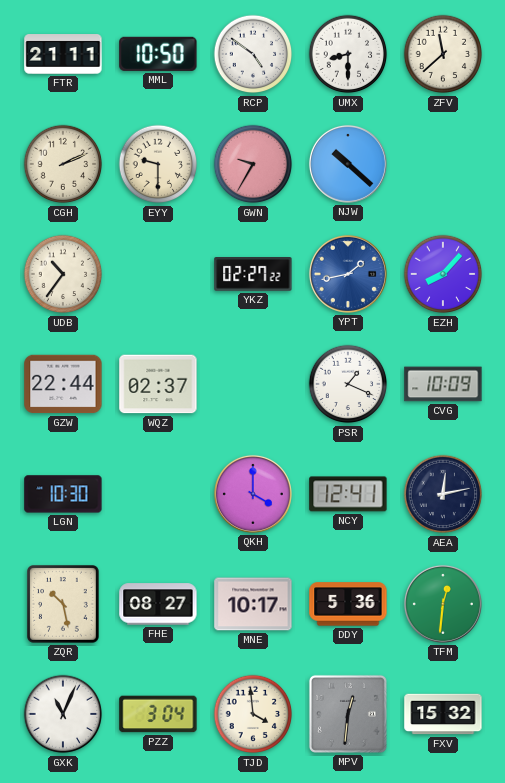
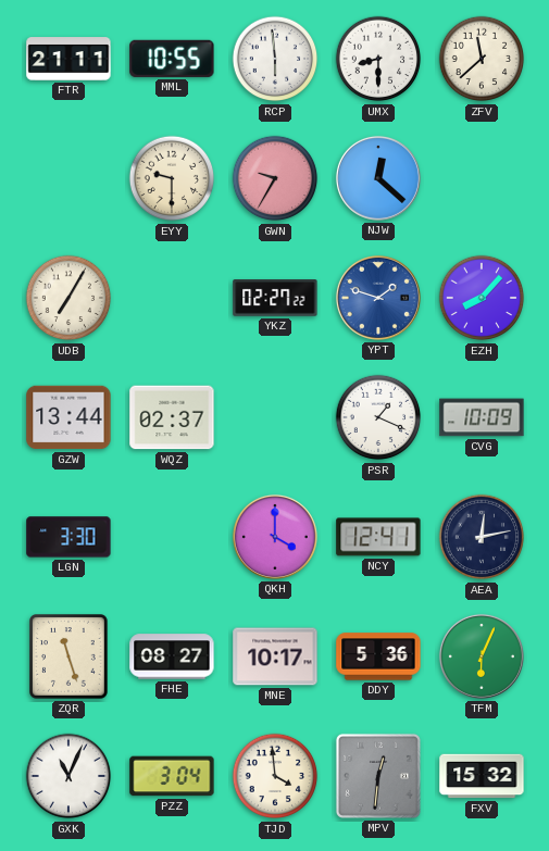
MML: 10:50 -> 10:55
RCP: 4:51 -> 5:59
CGH: 2:11 -> none
NJW: 10:22 -> 12:22
UDB: 10:36 -> 7:05
YPT: 1:43 -> 1:48
GZW: 22:44 -> 13:44
LGN: 10:30 -> 3:30
ZQR: 10:28 -> 11:27
TFM: 12:31 -> 6:04
